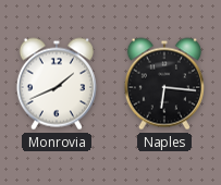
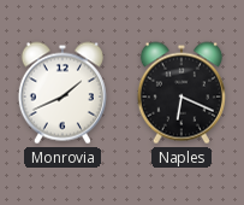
Naples: 6:16 -> 6:19
